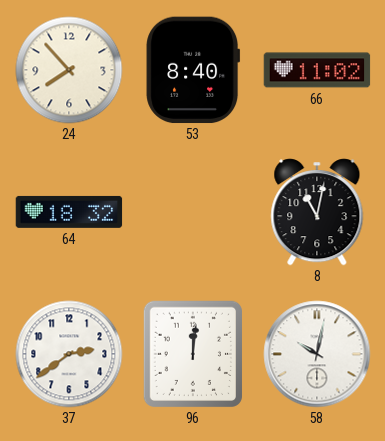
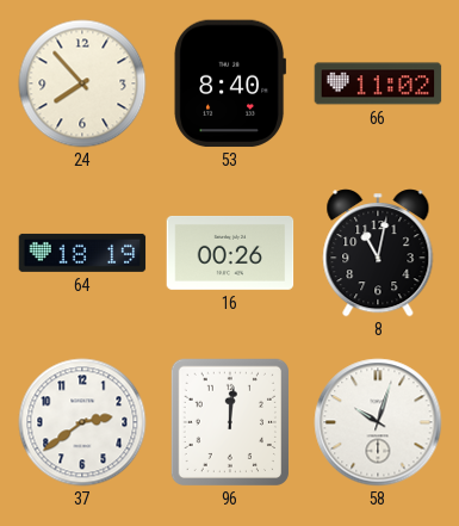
64: 18:32 -> 18:19
16: none -> 00:26
58: 10:02 -> 10:03
